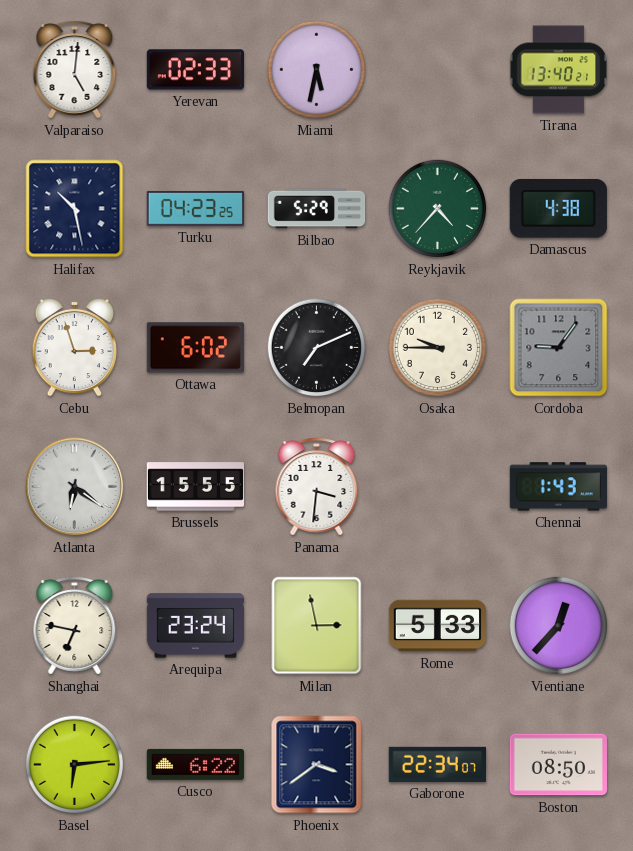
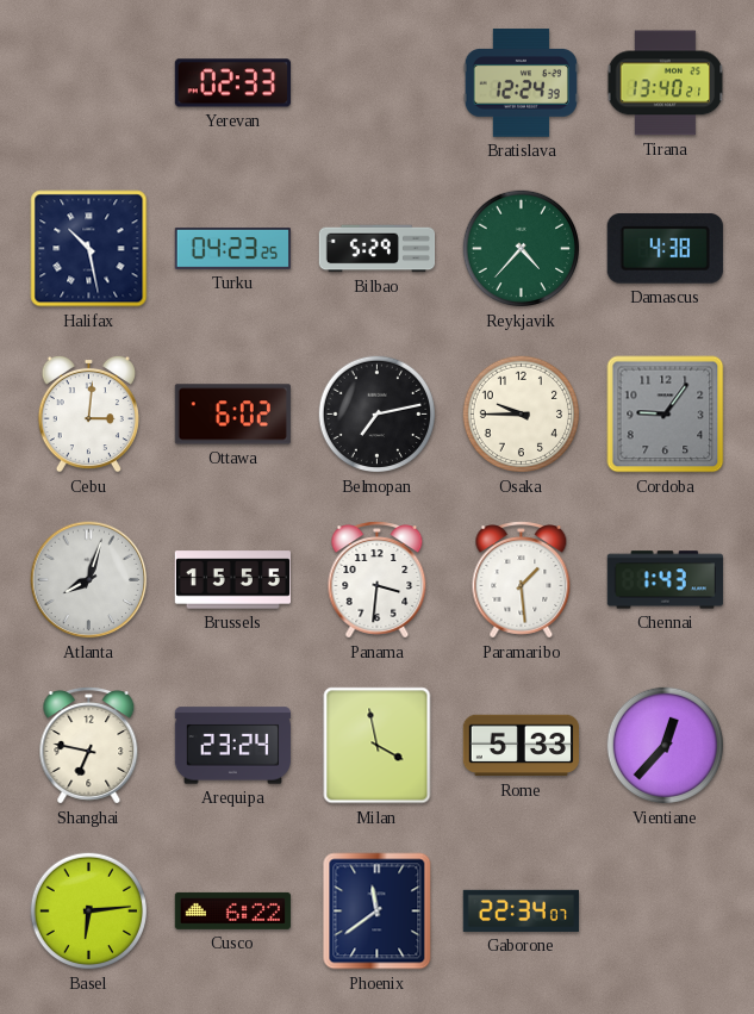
Valparaiso: 5:01 -> none
Miami: 5:32 -> none
Bratislava: none -> 12:24
Cebu: 2:57 -> 3:01
Belmopan: 7:11 -> 7:13
Atlanta: 6:21 -> 8:03
Paramaribo: none -> 1:29
Milan: 2:58 -> 3:58
Phoenix: 3:39 -> 11:39
Boston: 08:50 -> none
